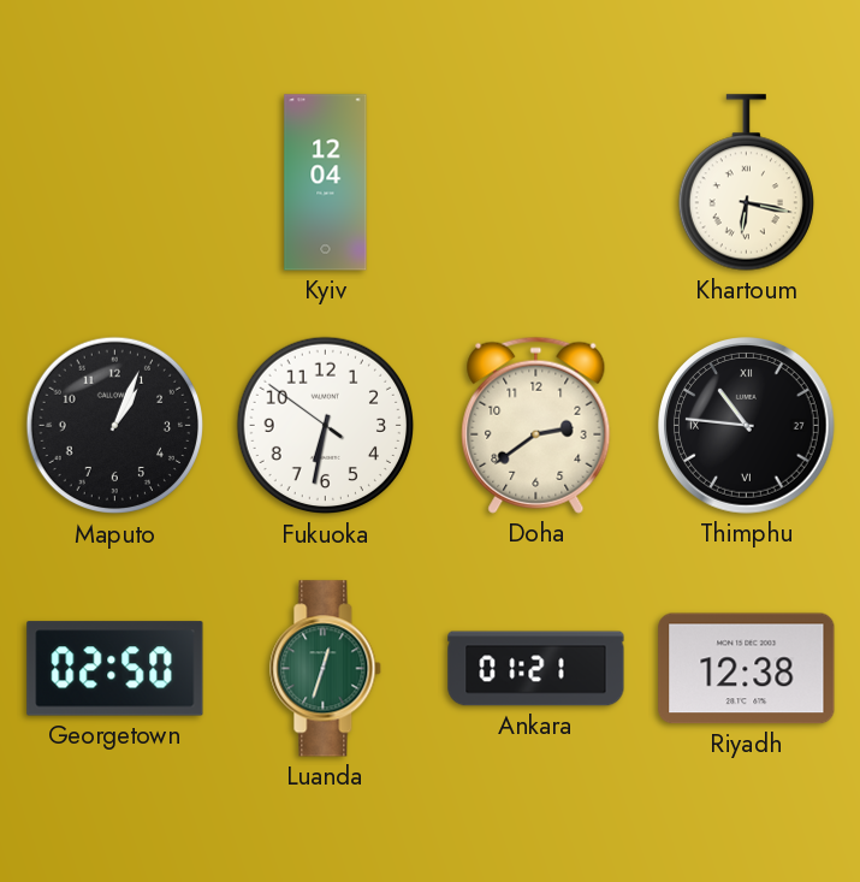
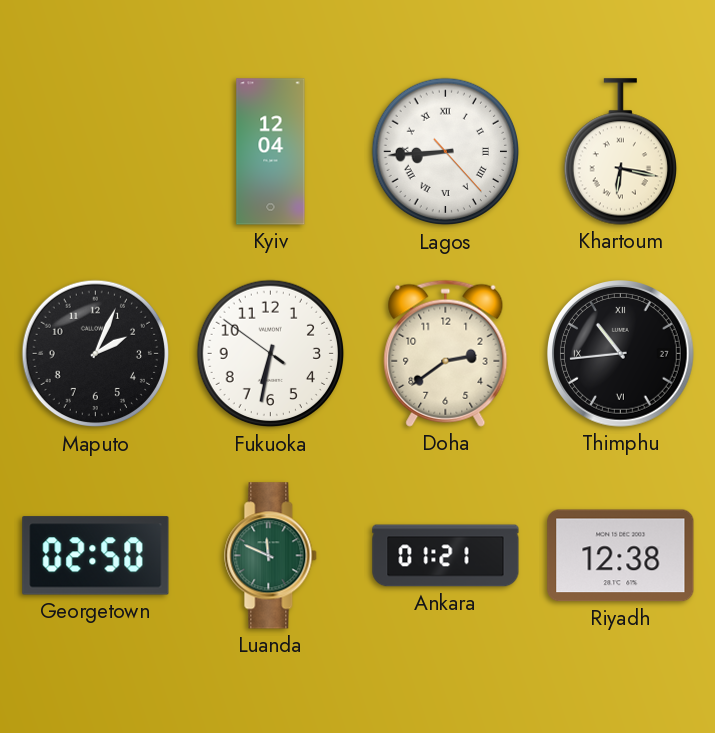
Lagos: none -> 8:44
Maputo: 1:04 -> 2:04
Thimphu: 10:46 -> 10:44
Luanda: 12:33 -> 11:49
